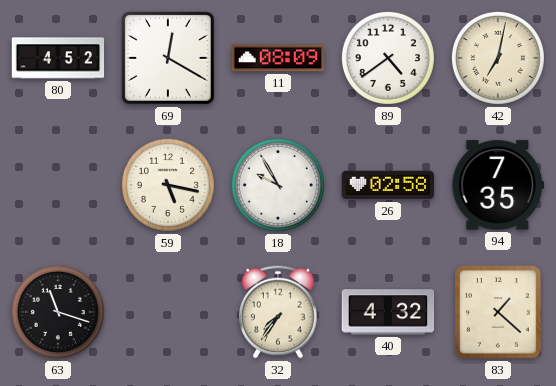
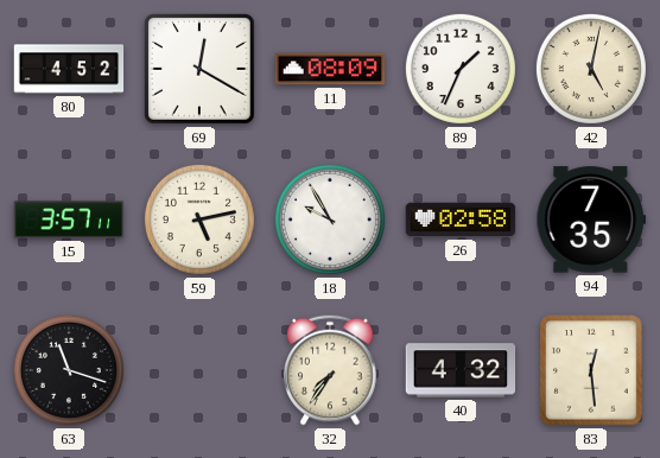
89: 4:39 -> 1:34
42: 7:02 -> 5:02
15: none -> 3:57
59: 5:17 -> 5:13
83: 1:22 -> 12:29
